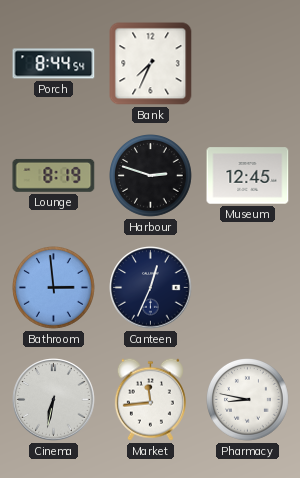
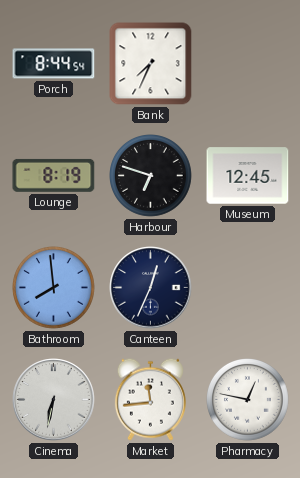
Harbour: 2:48 -> 6:48
Bathroom: 2:59 -> 7:59
Pharmacy: 8:47 -> 12:47
